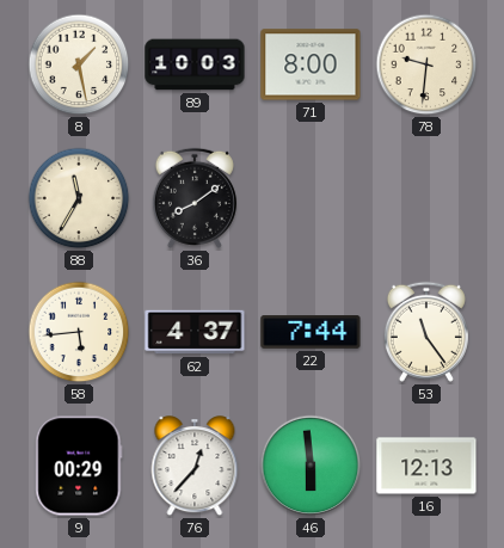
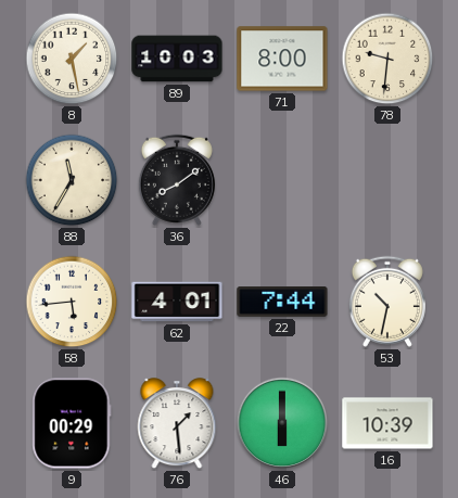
62: 4:37 -> 4:01
53: 11:24 -> 10:32
76: 12:37 -> 1:29
46: 5:59 -> 6:00
16: 12:13 -> 10:39
